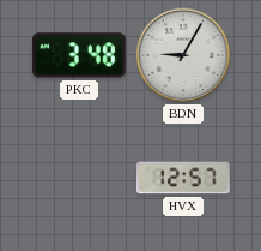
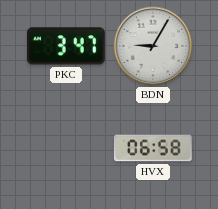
PKC: 3:48 -> 3:47
HVX: 12:57 -> 06:58
